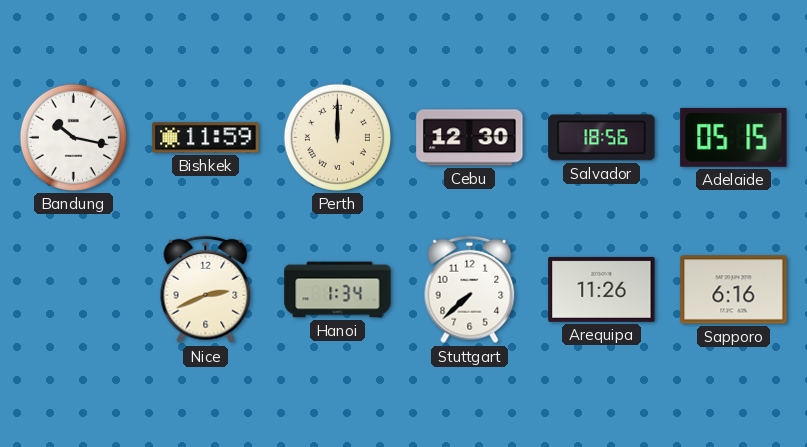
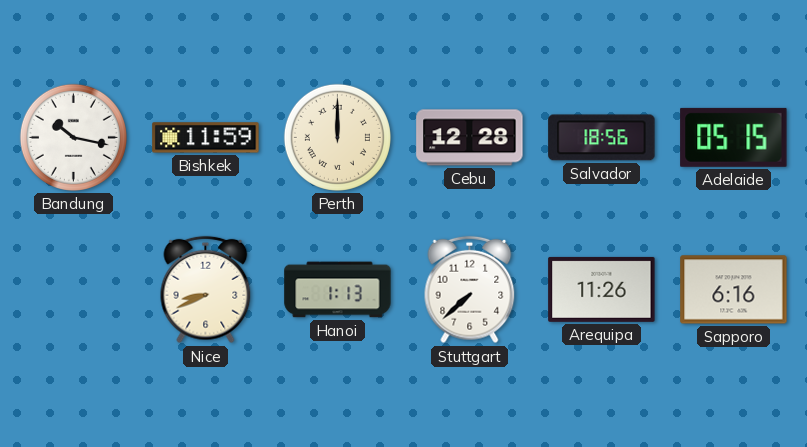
Cebu: 12:30 -> 12:28
Nice: 2:41 -> 8:41
Hanoi: 1:34 -> 1:13
